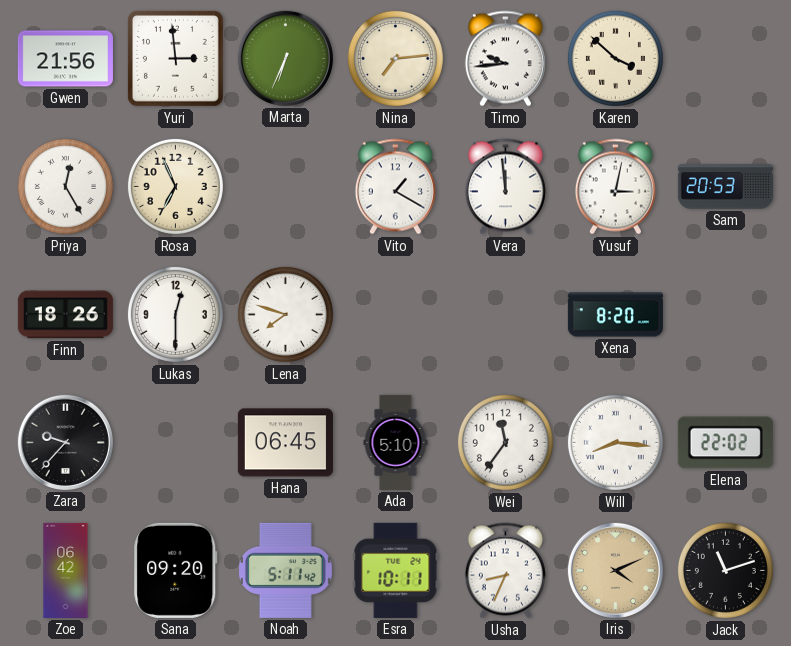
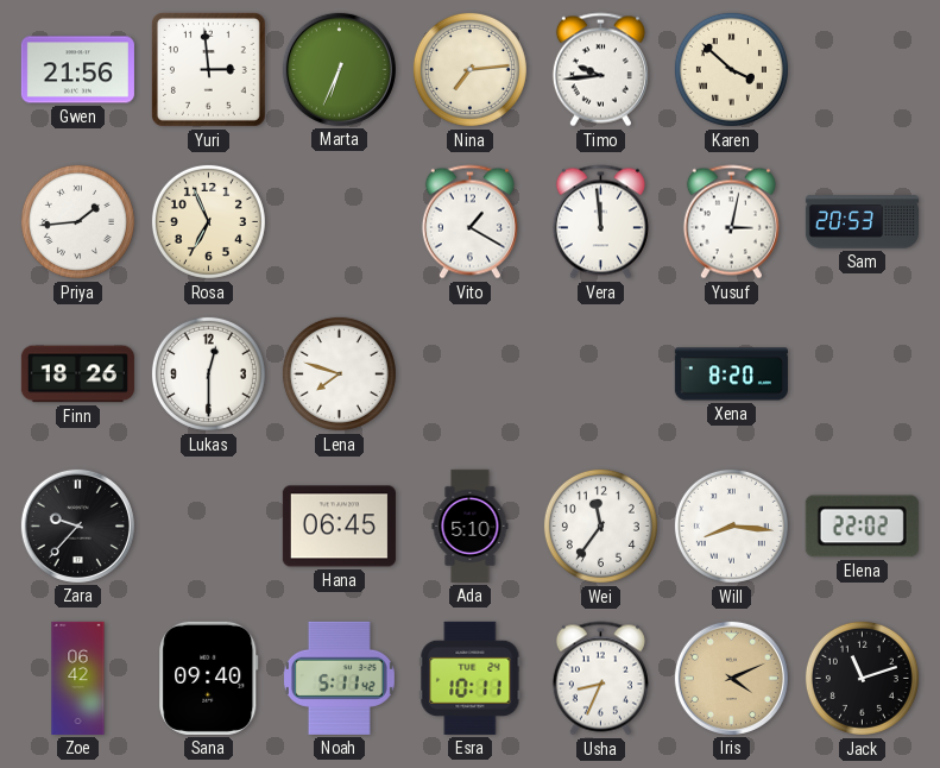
Priya: 12:25 -> 1:44
Sana: 09:20 -> 09:40
